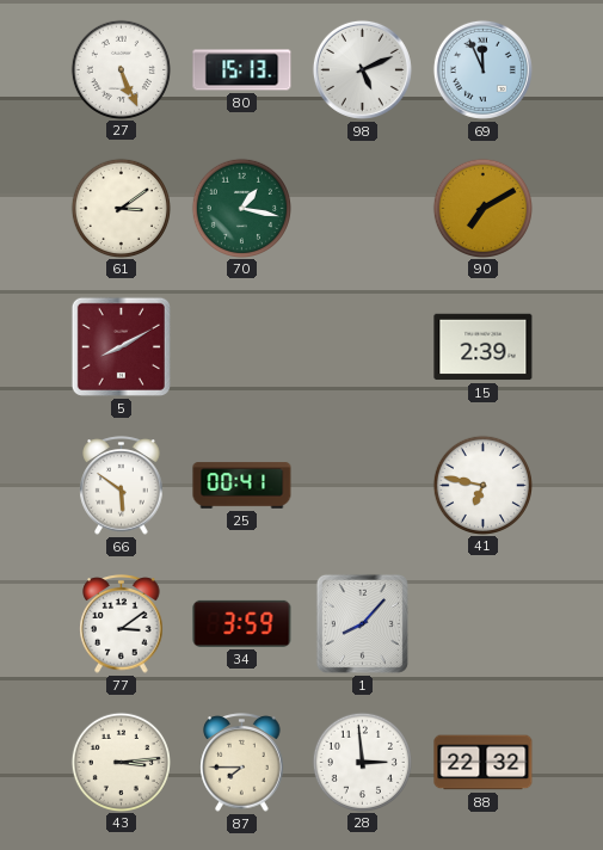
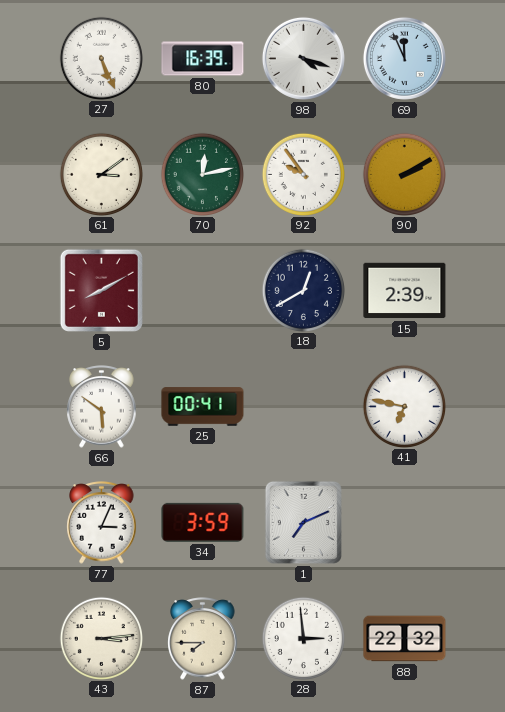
80: 15:13 -> 16:39
98: 5:11 -> 4:18
70: 1:17 -> 12:13
92: none -> 9:54
90: 7:10 -> 2:10
18: none -> 12:40
77: 3:09 -> 3:04
1: 8:07 -> 7:11
